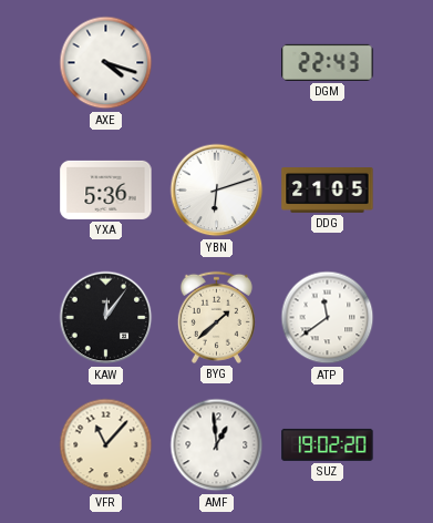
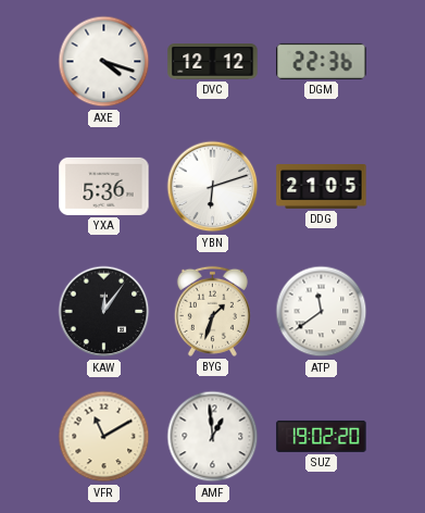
DVC: none -> 12:12
DGM: 22:43 -> 22:36
BYG: 1:38 -> 1:33
VFR: 11:07 -> 11:10
